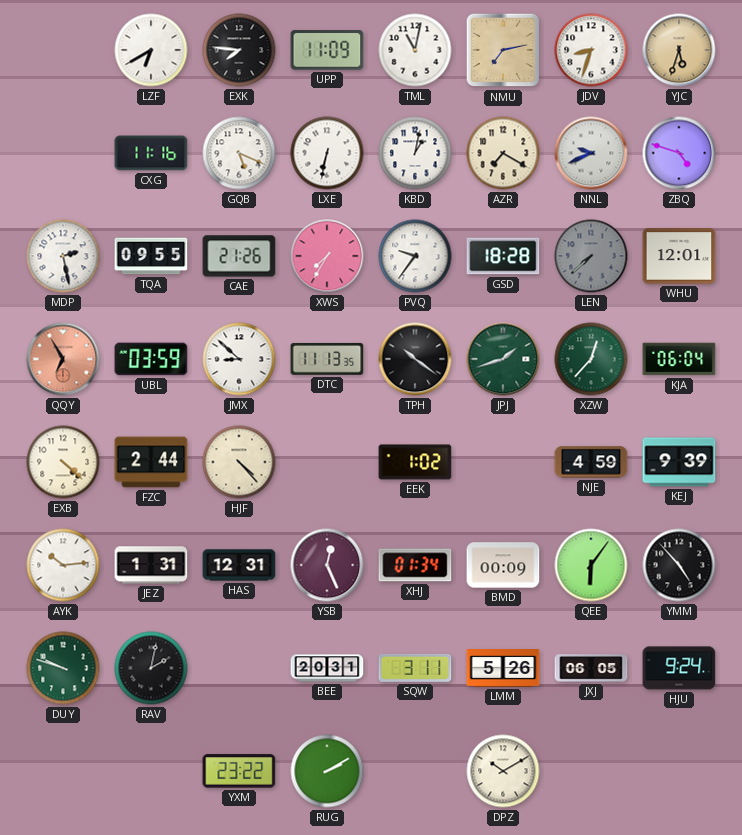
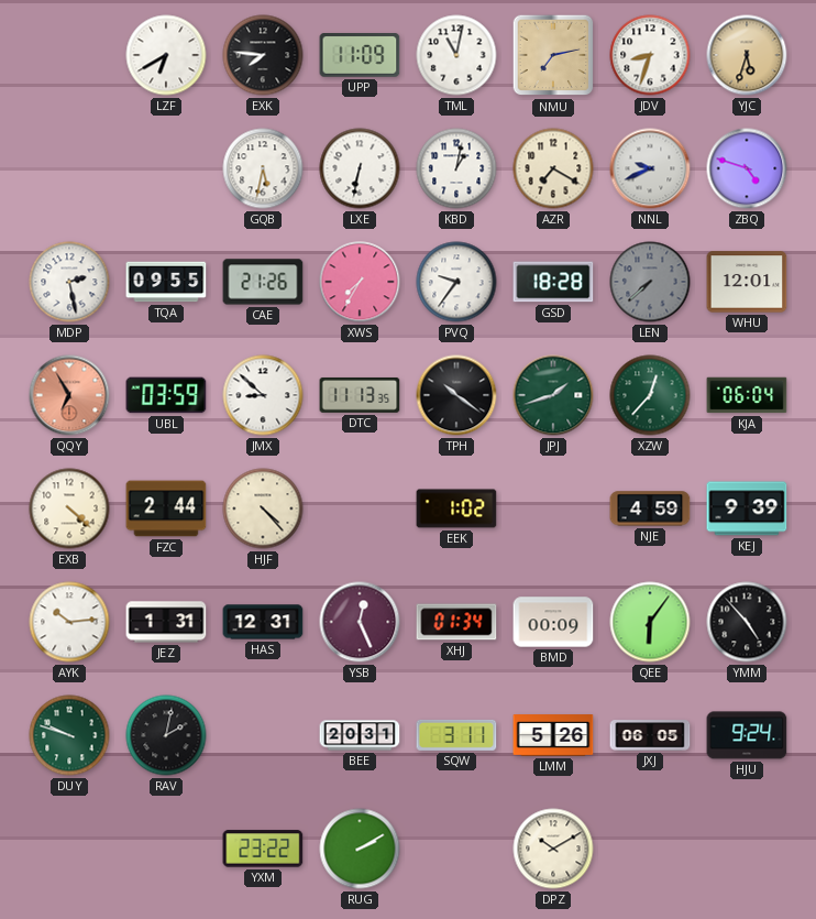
CXG: 11:16 -> none
GQB: 5:19 -> 5:32
